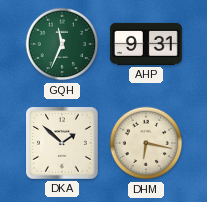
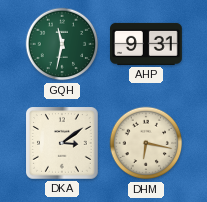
GQH: 11:34 -> 11:32
DKA: 1:52 -> 3:09
